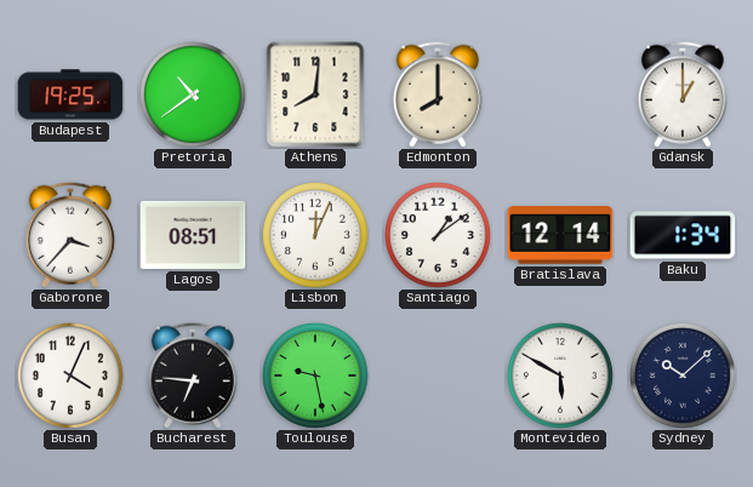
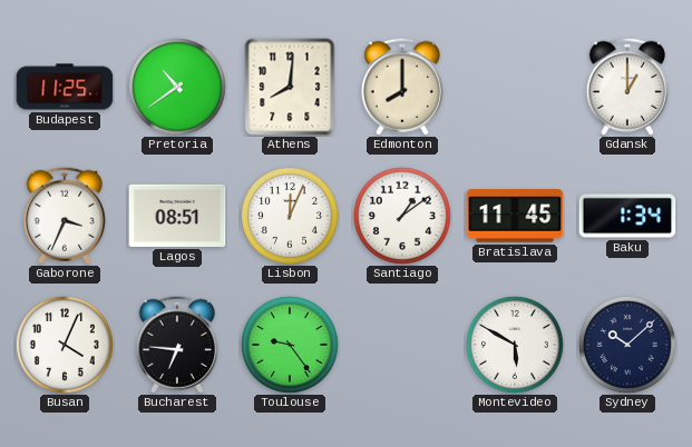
Budapest: 19:25 -> 11:25
Gaborone: 3:37 -> 3:34
Bratislava: 12:14 -> 11:45
Toulouse: 9:28 -> 9:24
